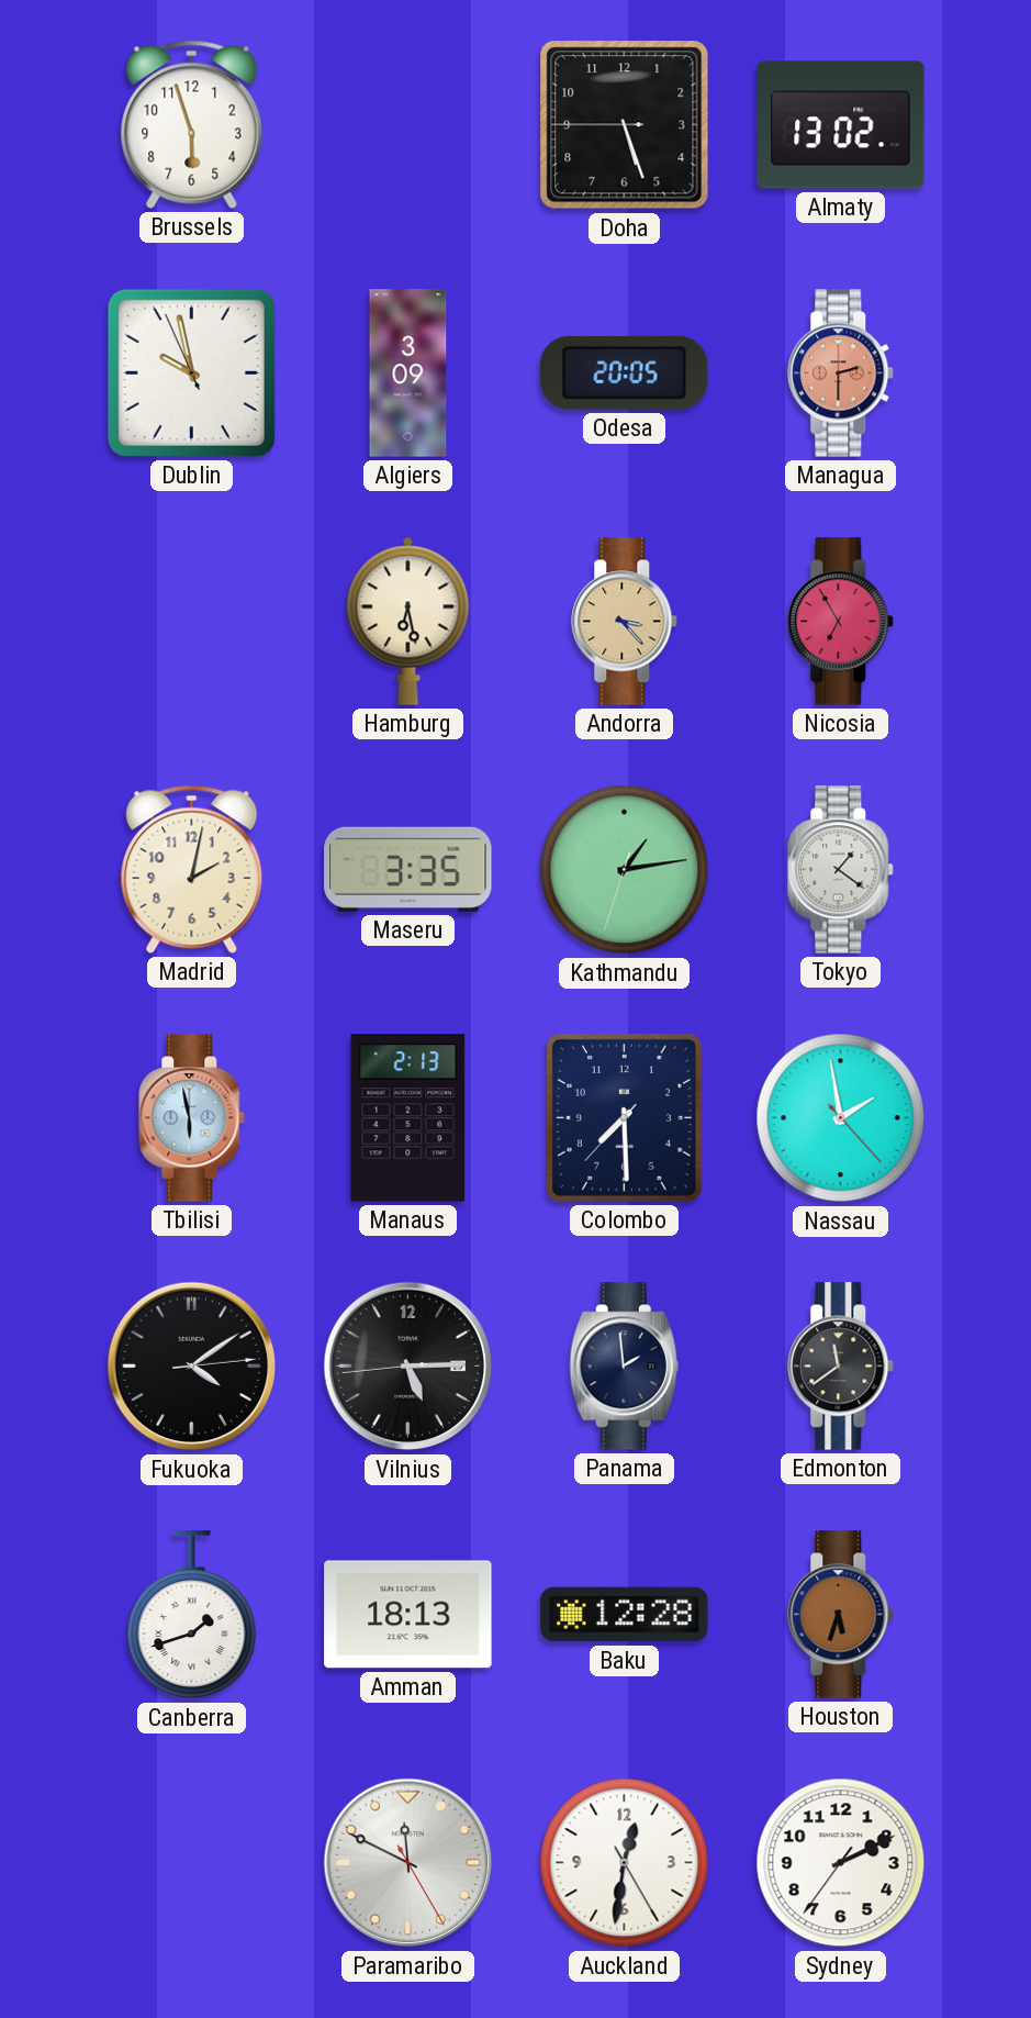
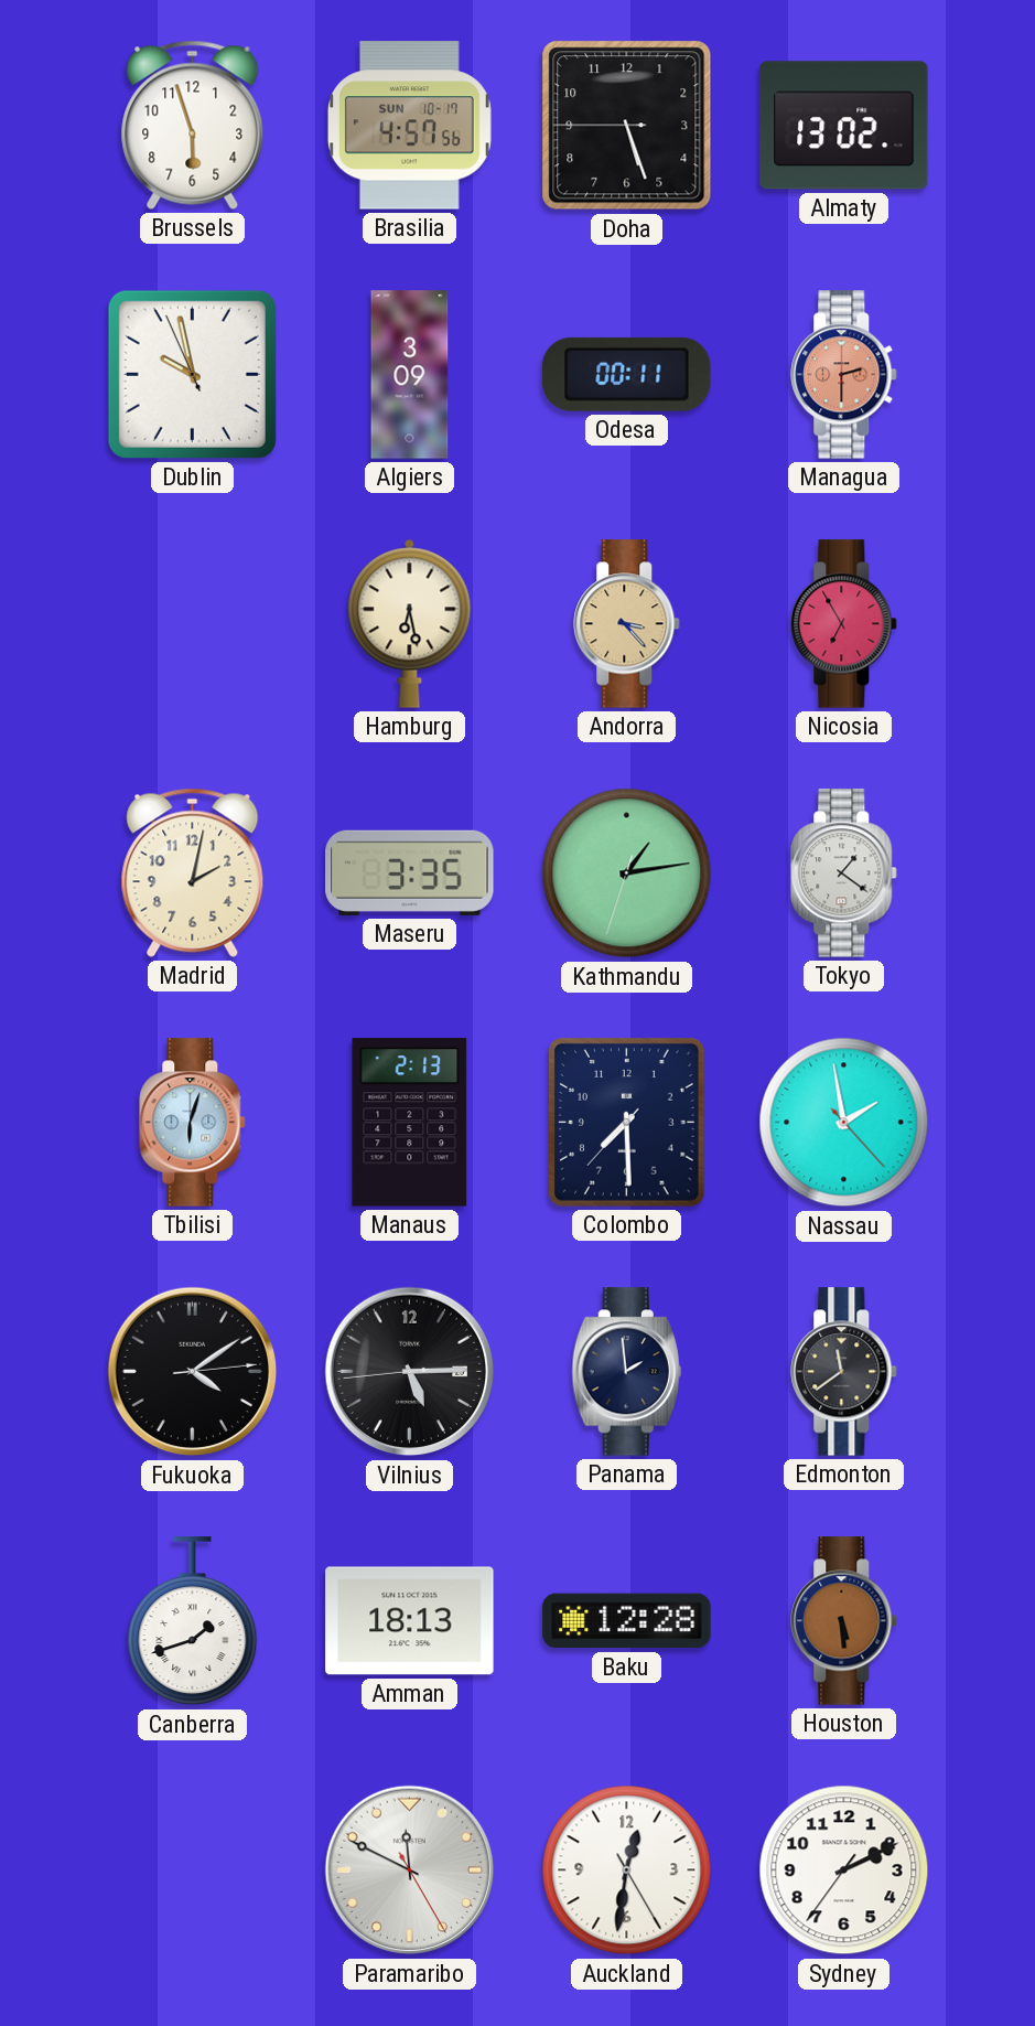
Brasilia: none -> 4:57
Odesa: 20:05 -> 00:11
Tbilisi: 5:58 -> 6:03
Houston: 5:33 -> 5:29
